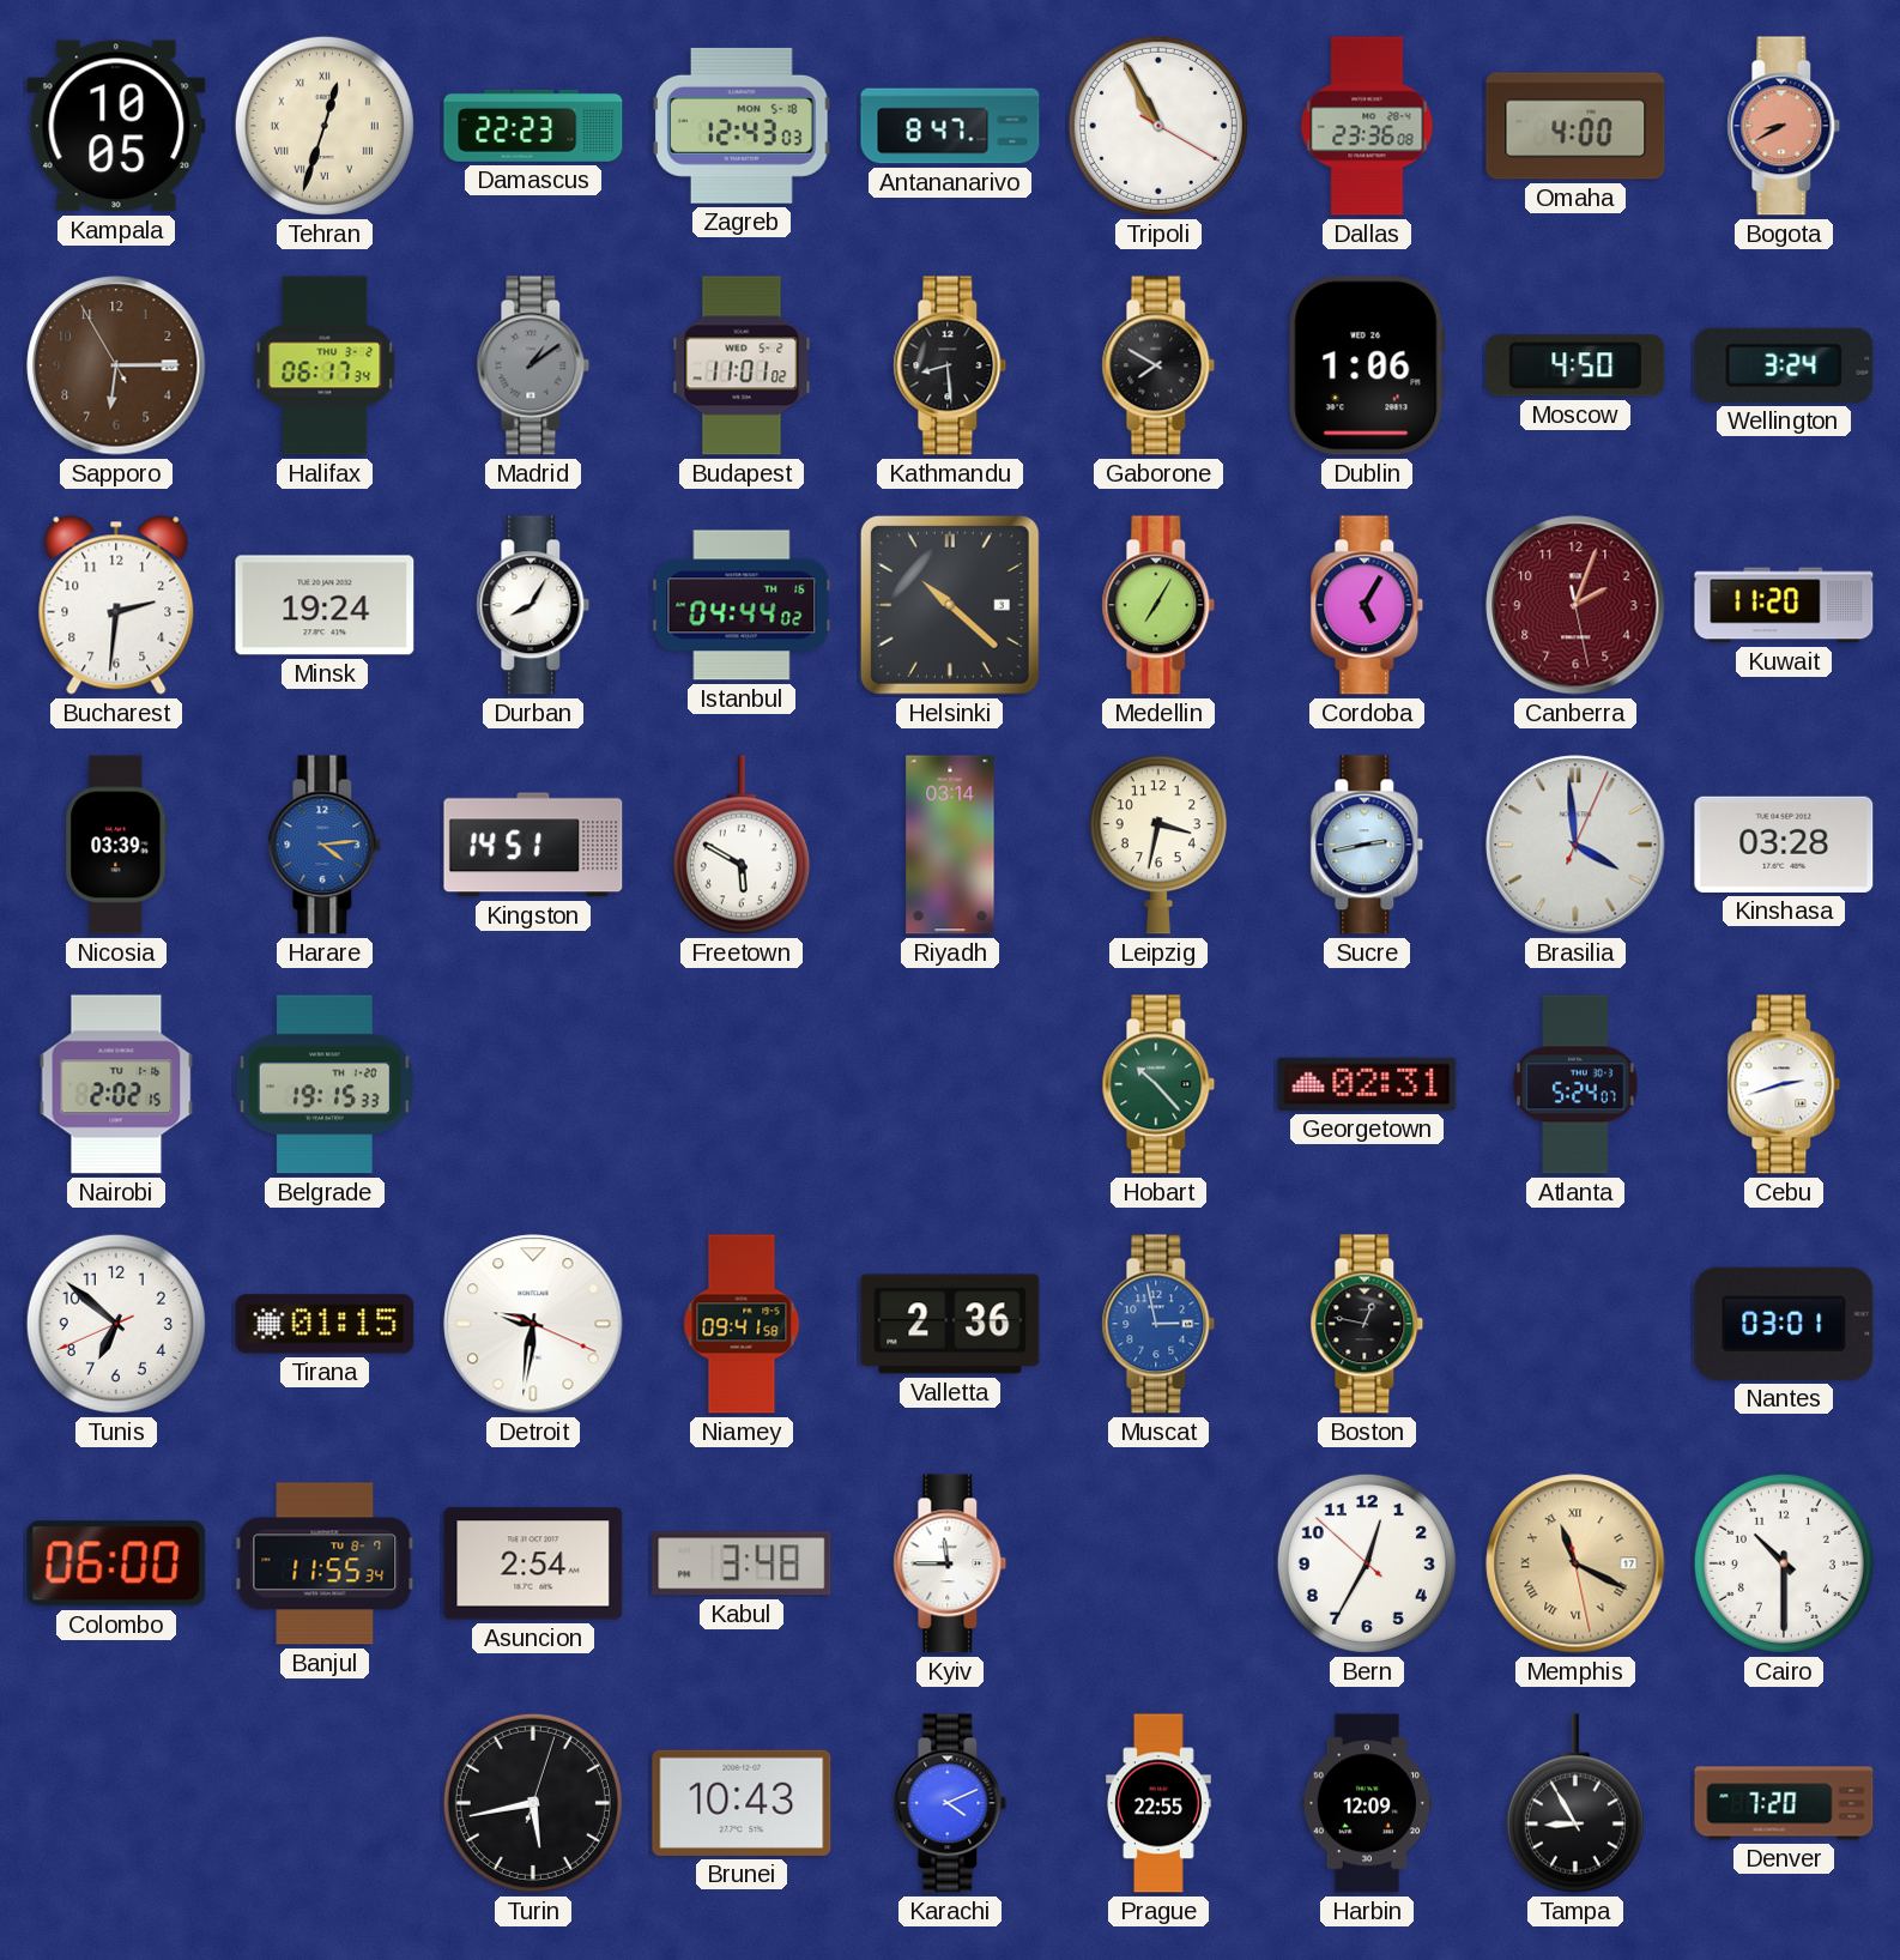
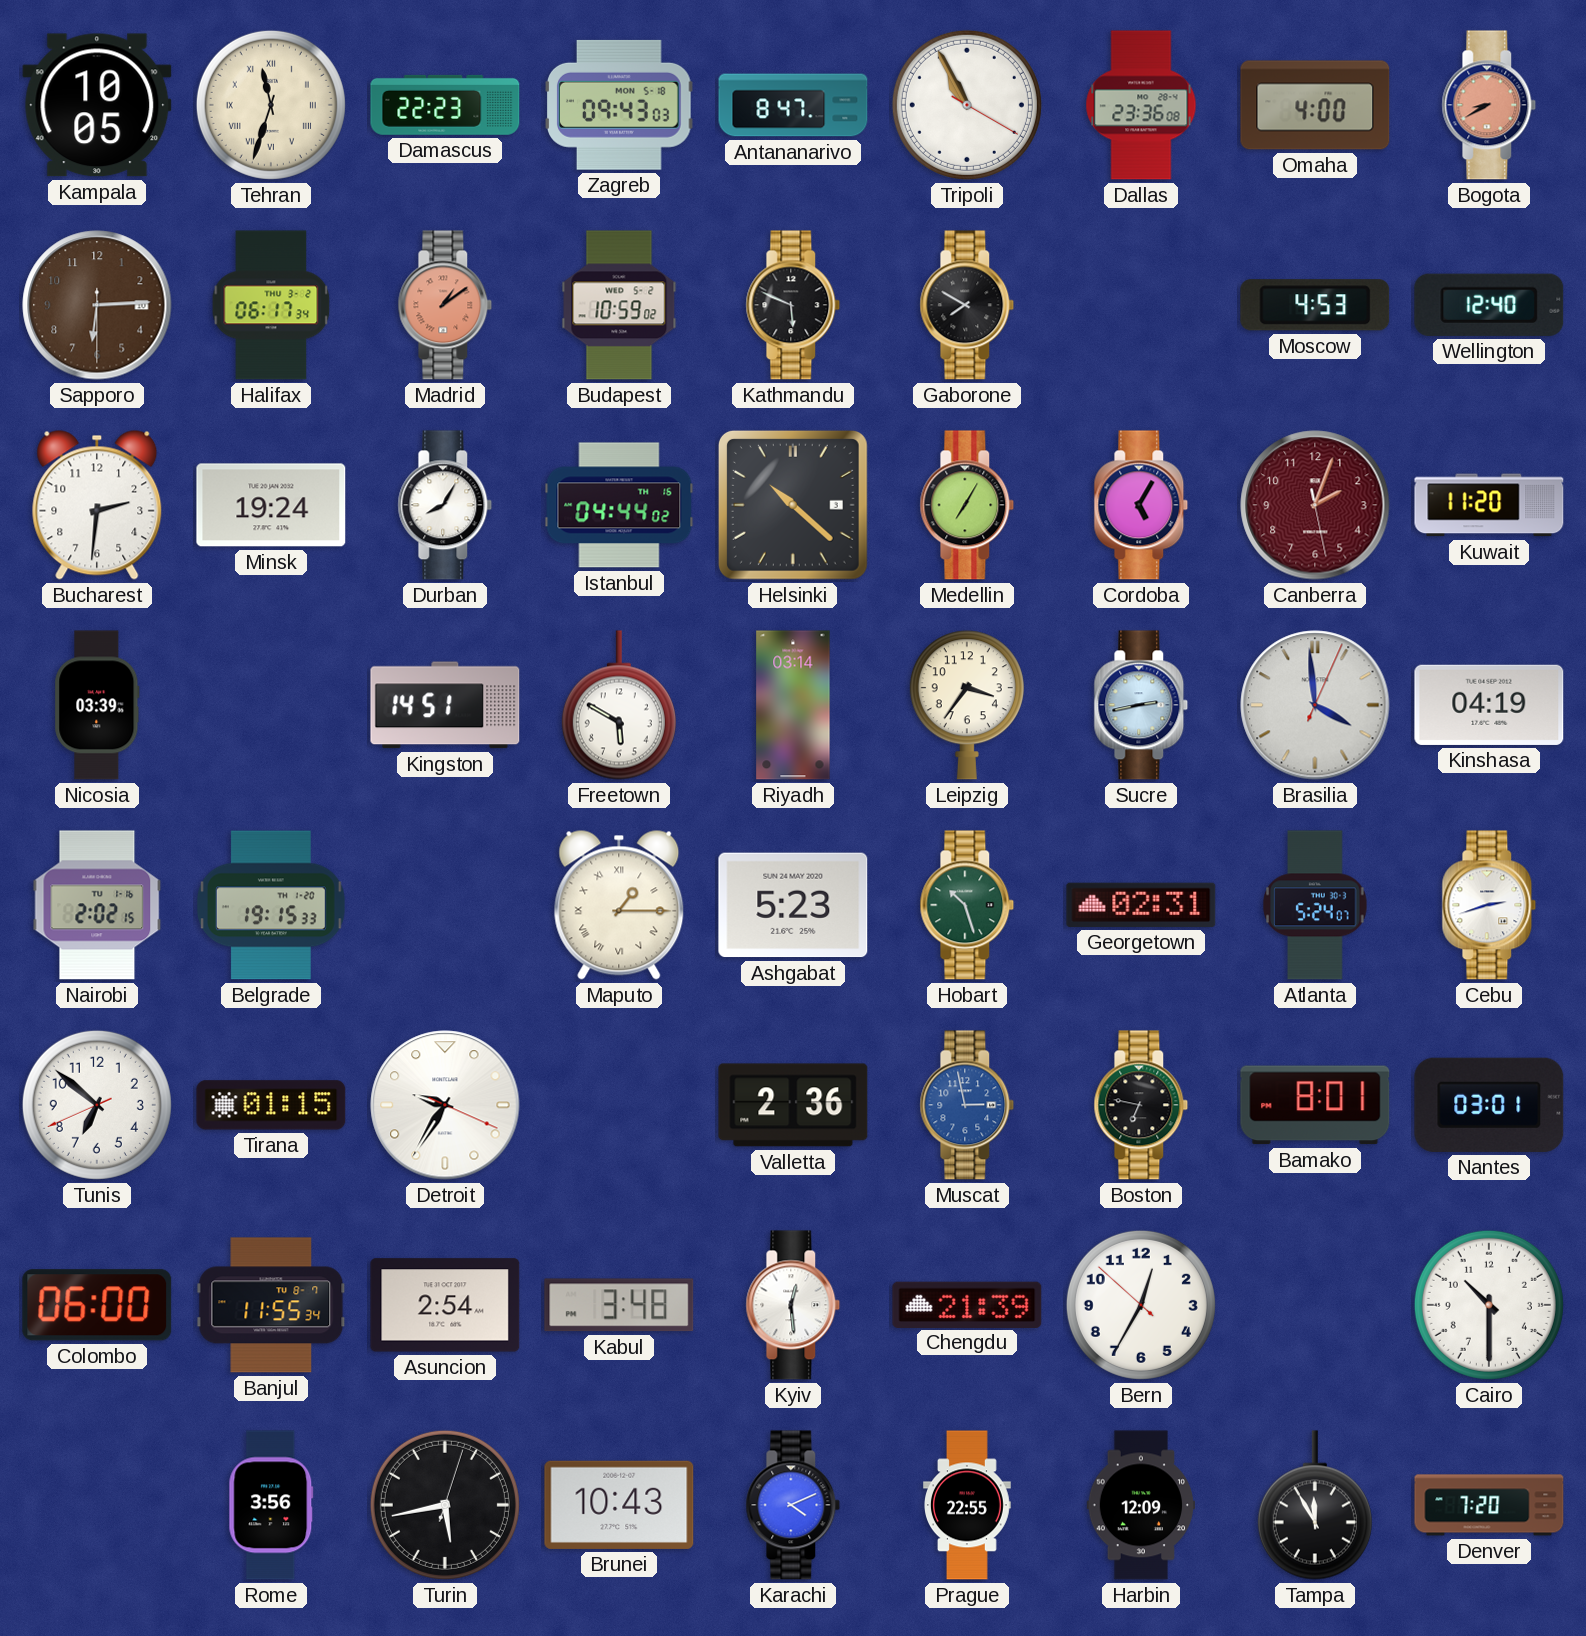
Tehran: 12:33 -> 11:33
Zagreb: 12:43 -> 09:43
Sapporo: 6:14:55 -> 6:14:30
Madrid dial: grey -> salmon
Budapest: 11:01 -> 10:59
Kathmandu: 8:29 -> 5:49
Dublin: 1:06 -> none
Moscow: 4:50 -> 4:53
Wellington: 3:24 -> 12:40
Harare: 4:14 -> none
Leipzig: 3:32 -> 3:36
Kinshasa: 03:28 -> 04:19
Maputo: none -> 1:15
Ashgabat: none -> 5:23
Hobart: 10:23 -> 10:27
Detroit: 9:31 -> 9:35
Niamey: 09:41 -> none
Boston: 12:47 -> 6:47
Bamako: none -> 8:01
Kyiv: 11:45 -> 12:29
Chengdu: none -> 21:39
Memphis: 11:19 -> none
Rome: none -> 3:56
Tampa: 8:55 -> 11:55
